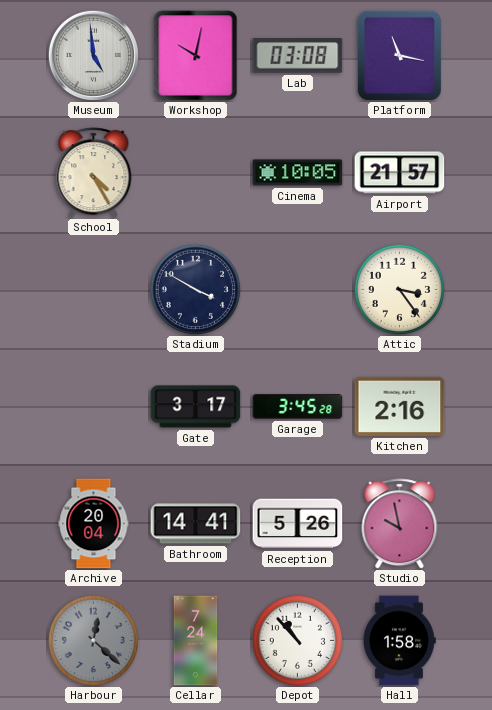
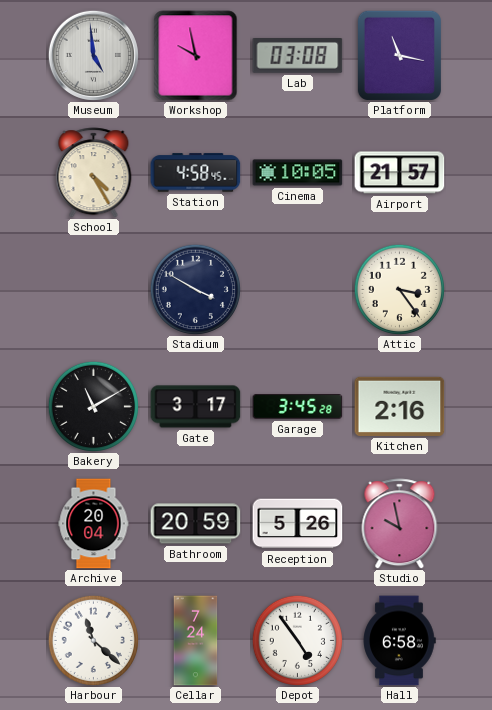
Workshop: 10:02 -> 9:58
Station: none -> 4:58
Bakery: none -> 11:10
Bathroom: 14:41 -> 20:59
Harbour: 12:22 -> 11:22
Harbour dial: grey -> white
Depot: 10:53 -> 4:54
Hall: 1:58 -> 6:58
